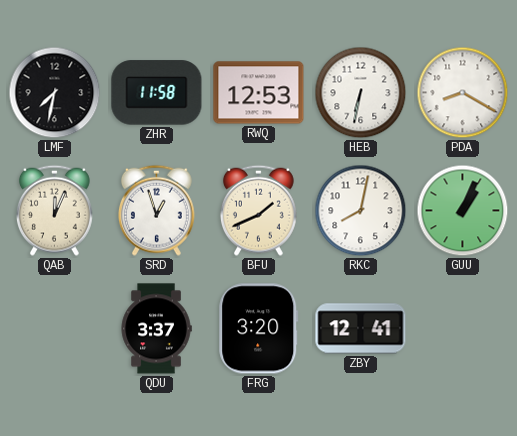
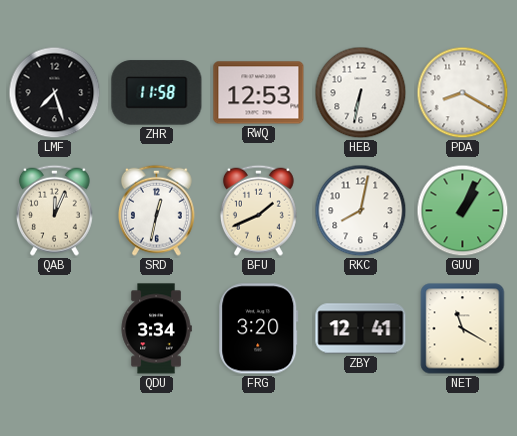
LMF: 7:32 -> 7:27
SRD: 12:57 -> 12:32
QDU: 3:37 -> 3:34
NET: none -> 11:20
